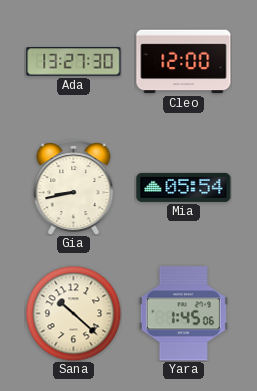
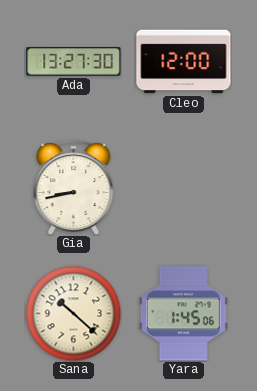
Mia: 05:54 -> none
